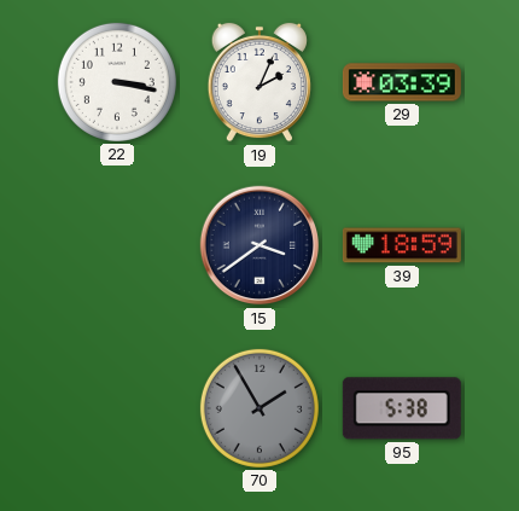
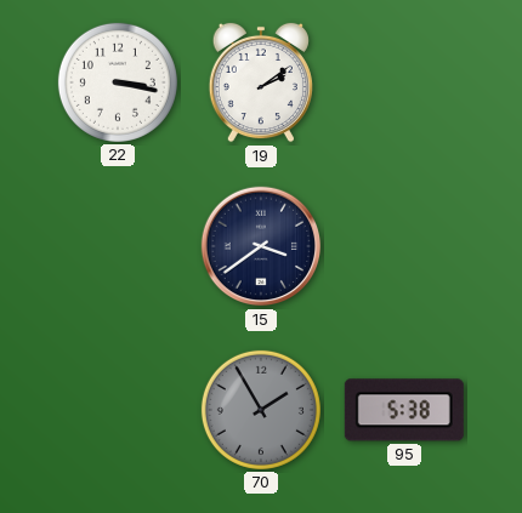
19: 2:04 -> 2:09
29: 03:39 -> none
39: 18:59 -> none
